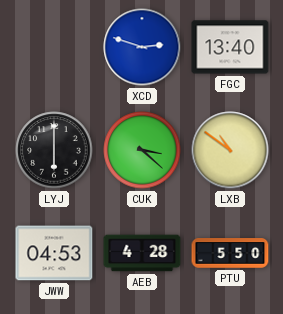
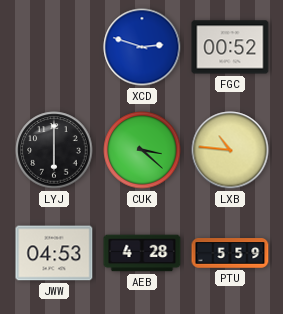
FGC: 13:40 -> 00:52
LXB: 10:51 -> 10:46
PTU: 5:50 -> 5:59
